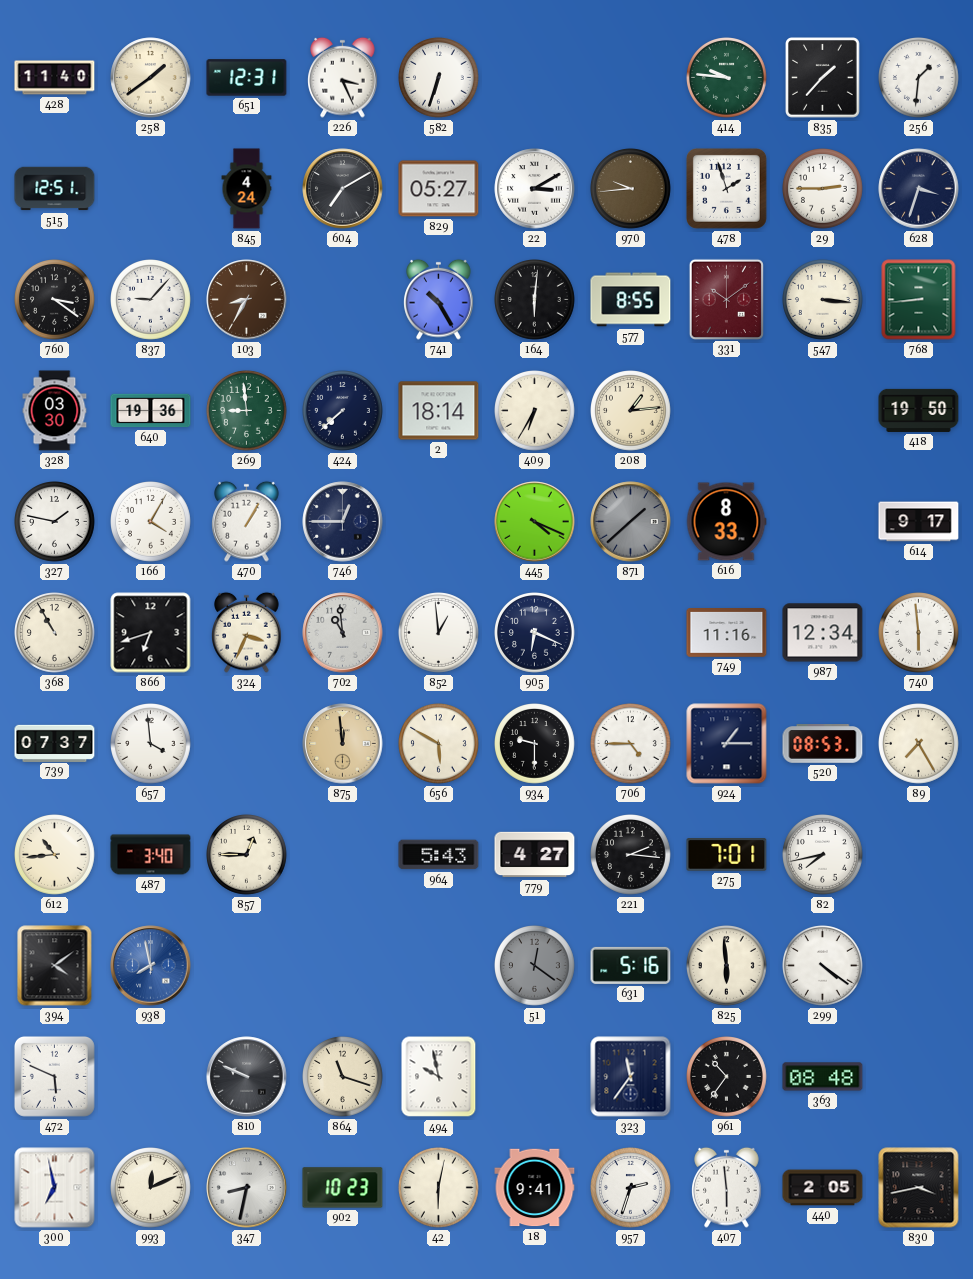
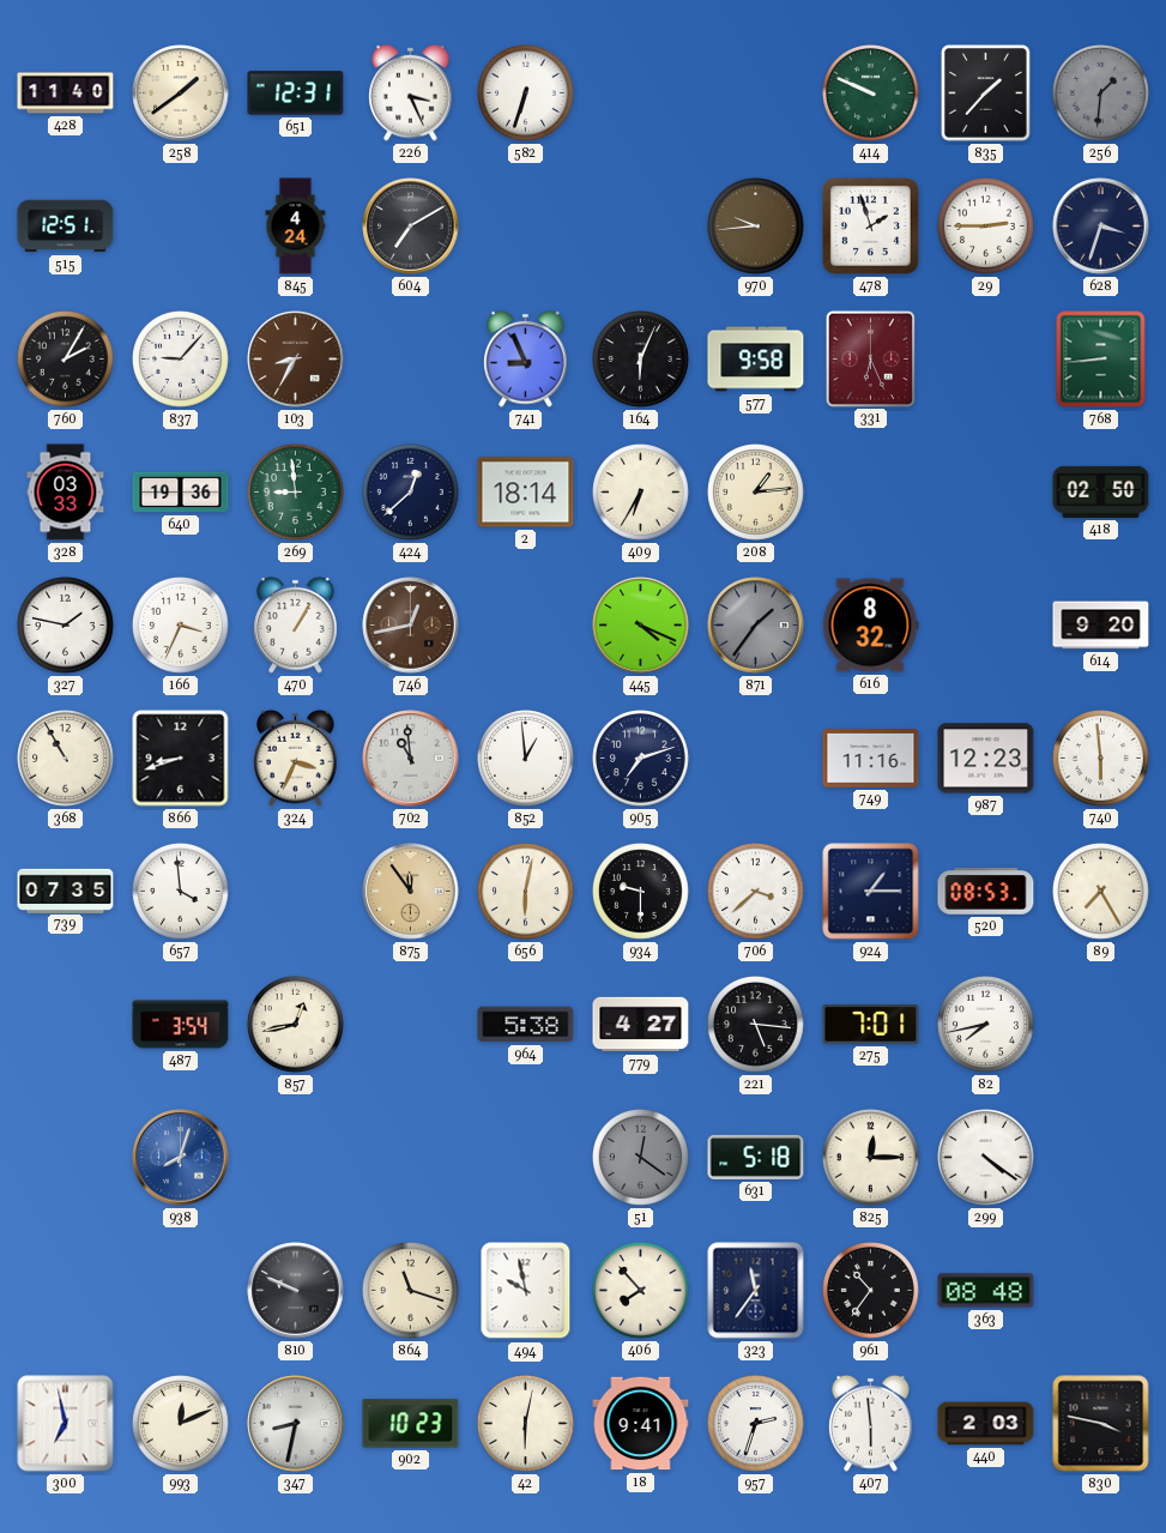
414: 9:46 -> 9:49
256 dial: white -> grey
829: 05:27 -> none
22: 3:10 -> none
760: 3:21 -> 2:05
741: 10:25 -> 8:56
164: 6:01 -> 6:04
577: 8:55 -> 9:58
331: 10:09 -> 6:26
547: 3:16 -> none
328: 03:30 -> 03:33
424: 7:38 -> 12:38
418: 19:50 -> 02:50
166: 4:05 -> 3:34
746: 12:45 -> 12:43
746 dial: navy -> brown
871: 1:38 -> 1:36
616: 8:33 -> 8:32
614: 9:17 -> 9:20
866: 6:42 -> 8:42
905: 6:19 -> 7:12
987: 12:34 -> 12:23
739: 07:37 -> 07:35
875: 11:59 -> 11:54
656: 5:50 -> 6:02
706: 4:45 -> 3:38
612: 10:44 -> none
487: 3:40 -> 3:54
857: 12:45 -> 12:43
964: 5:43 -> 5:38
221: 2:16 -> 5:16
394: 4:09 -> none
938: 7:58 -> 8:03
631: 5:16 -> 5:18
825: 5:59 -> 12:15
472: 5:49 -> none
406: none -> 7:53
440: 2:05 -> 2:03
830: 3:43 -> 3:47
